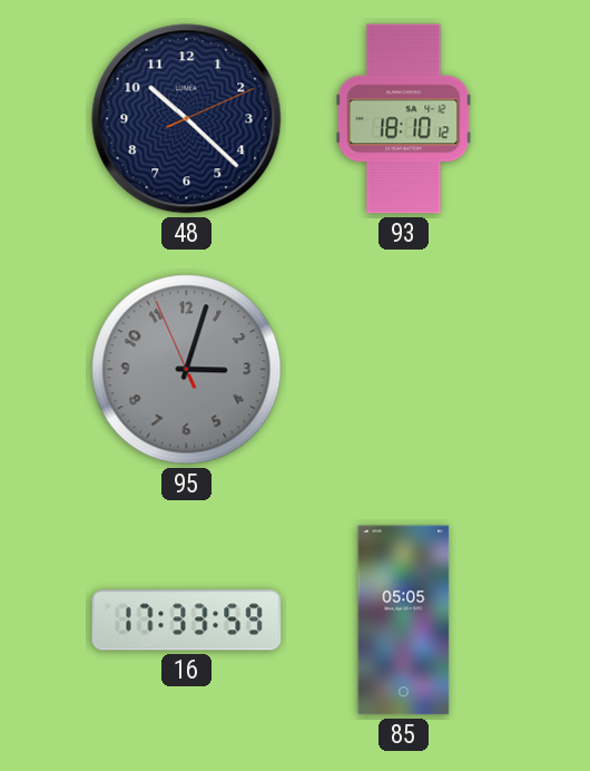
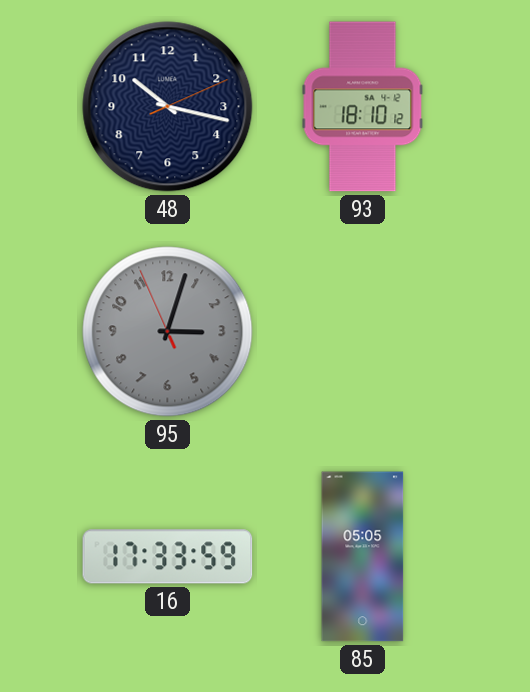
48: 10:22 -> 10:17
